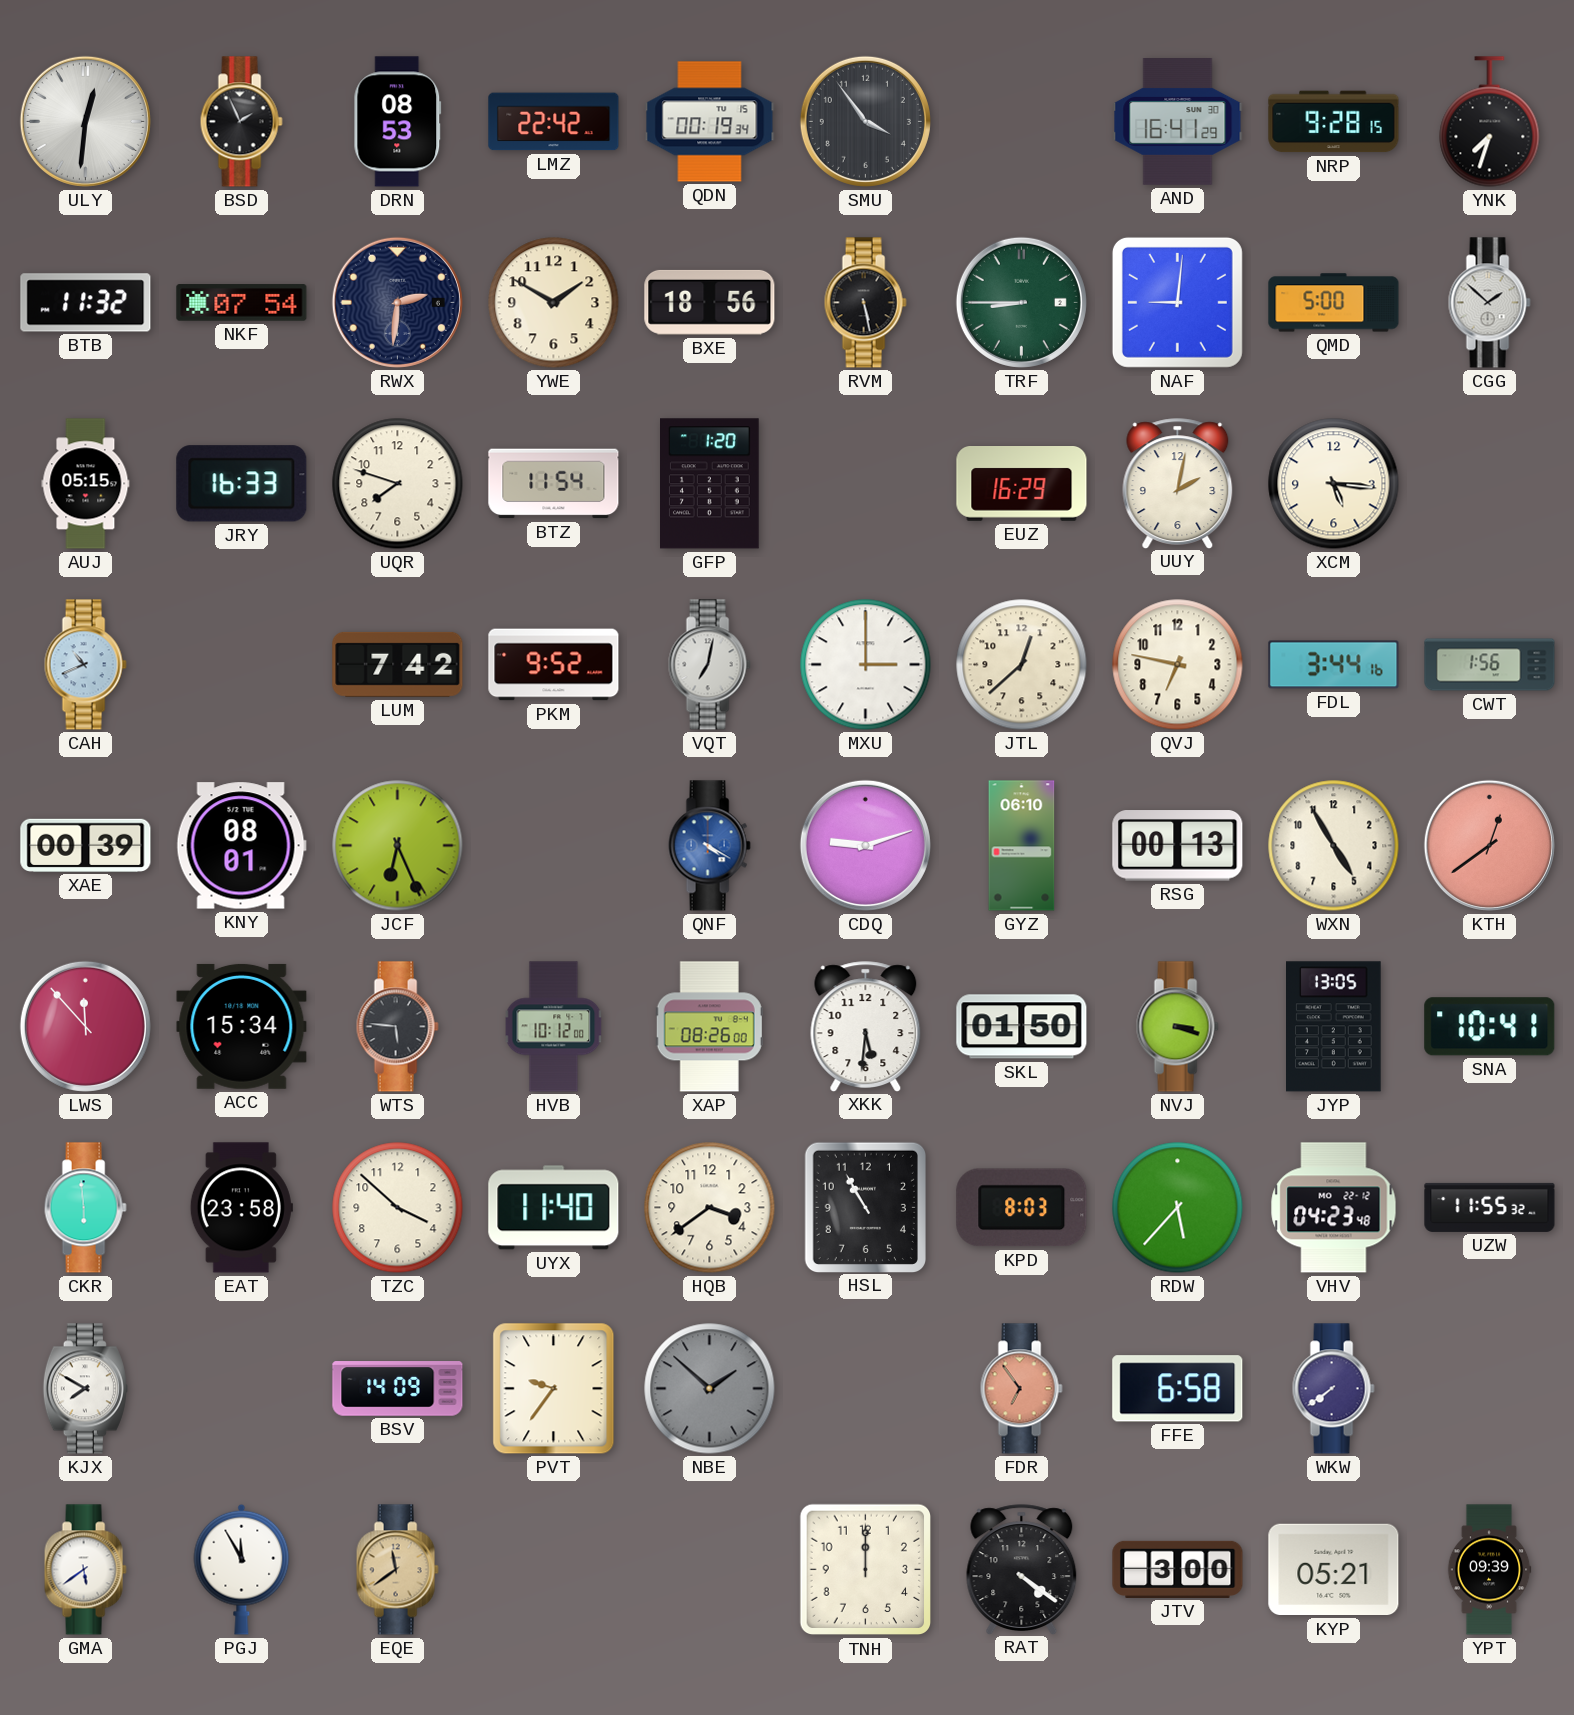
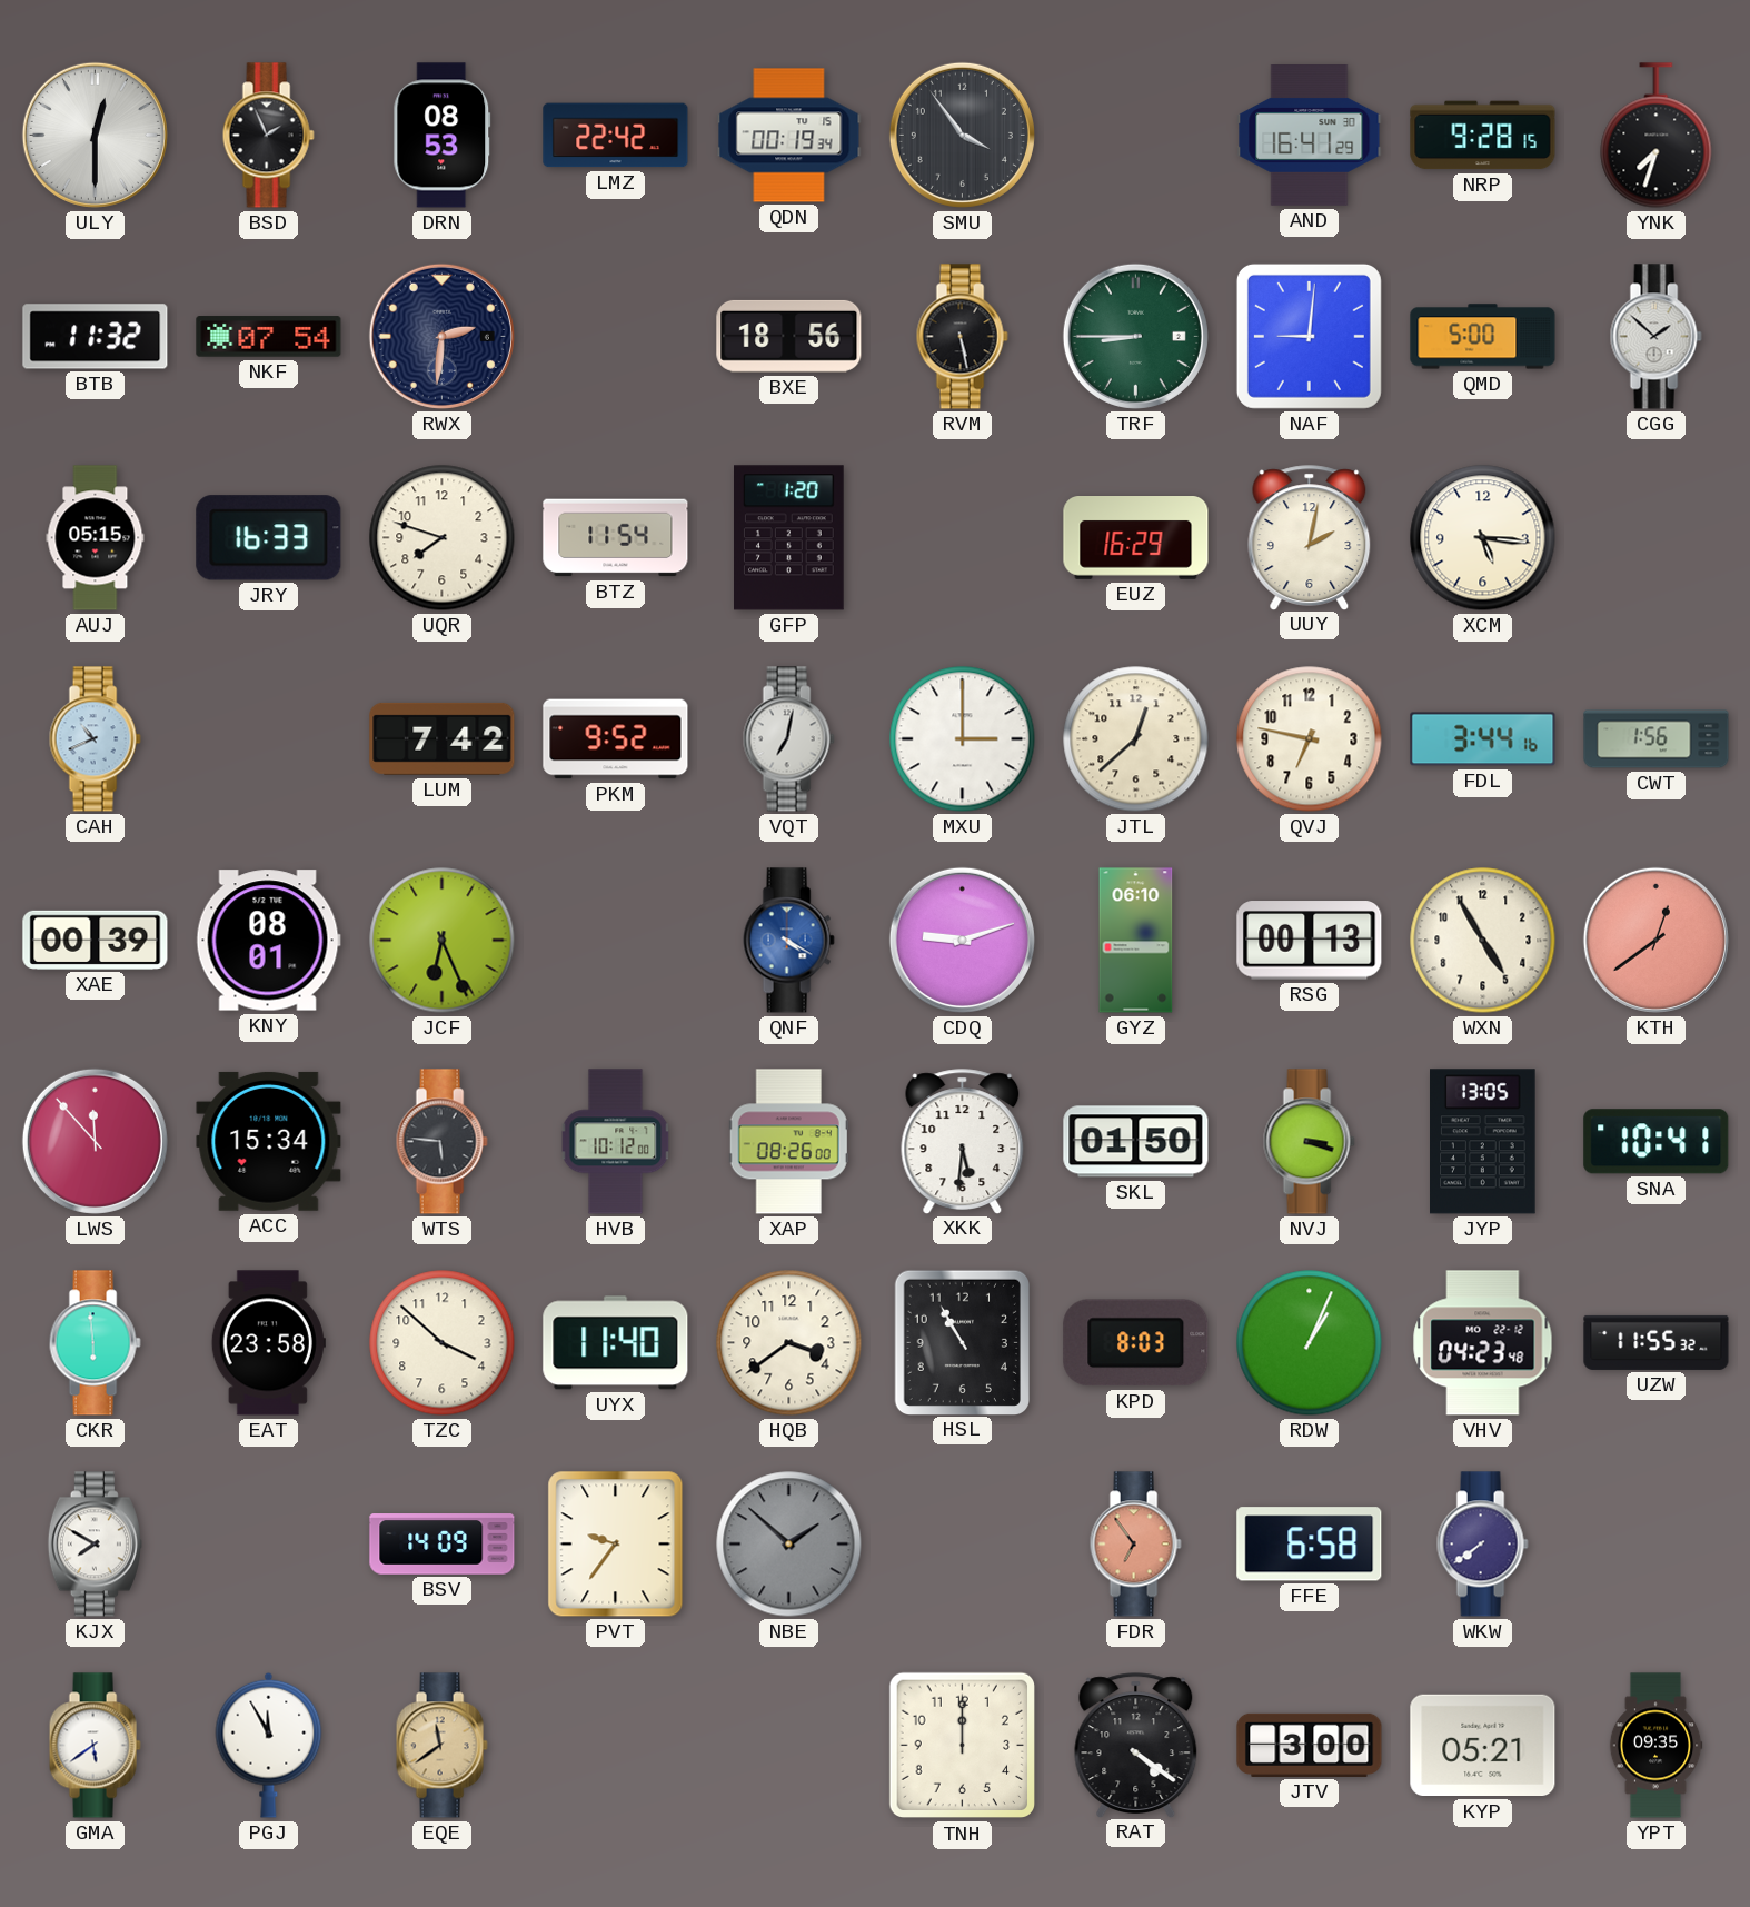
ULY: 12:31 -> 12:30
YWE: 1:50 -> none
RDW: 5:37 -> 1:04
YPT: 09:39 -> 09:35
